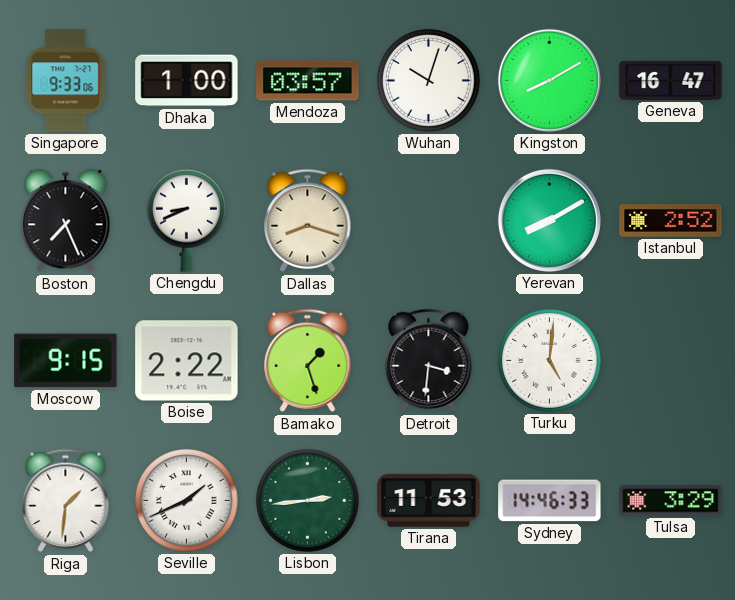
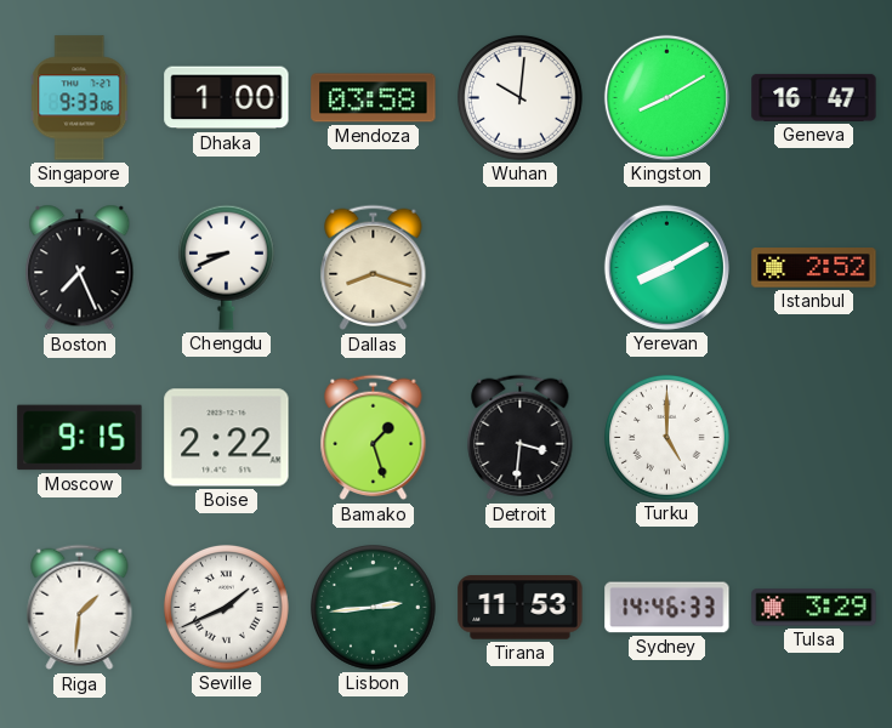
Mendoza: 03:57 -> 03:58
Wuhan: 10:03 -> 10:01
Turku: 5:01 -> 5:00
